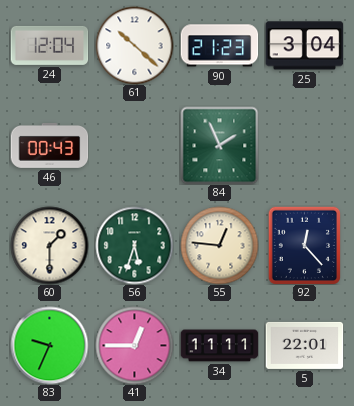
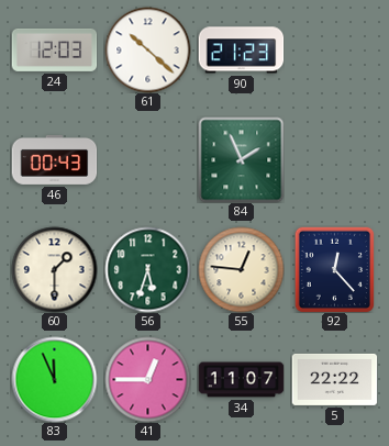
24: 12:04 -> 12:03
25: 3:04 -> none
83: 9:34 -> 11:56
34: 11:11 -> 11:07
5: 22:01 -> 22:22
